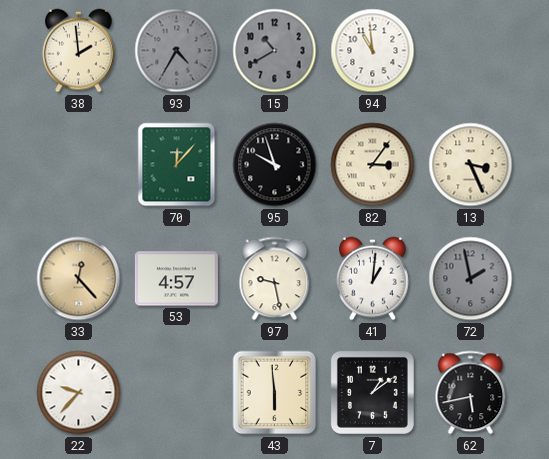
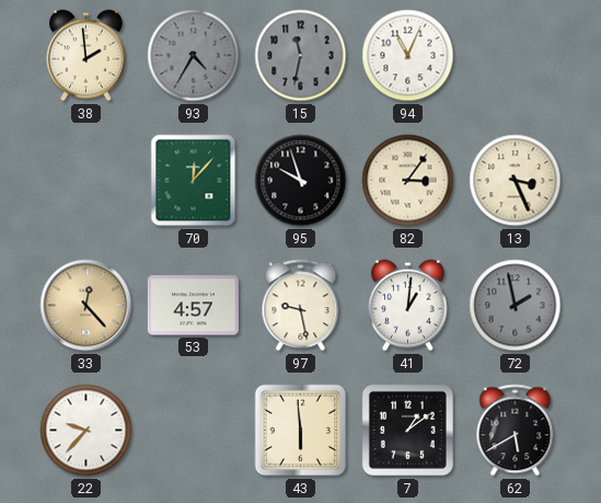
15: 10:40 -> 11:32
94: 10:59 -> 11:04
62: 5:43 -> 5:40
